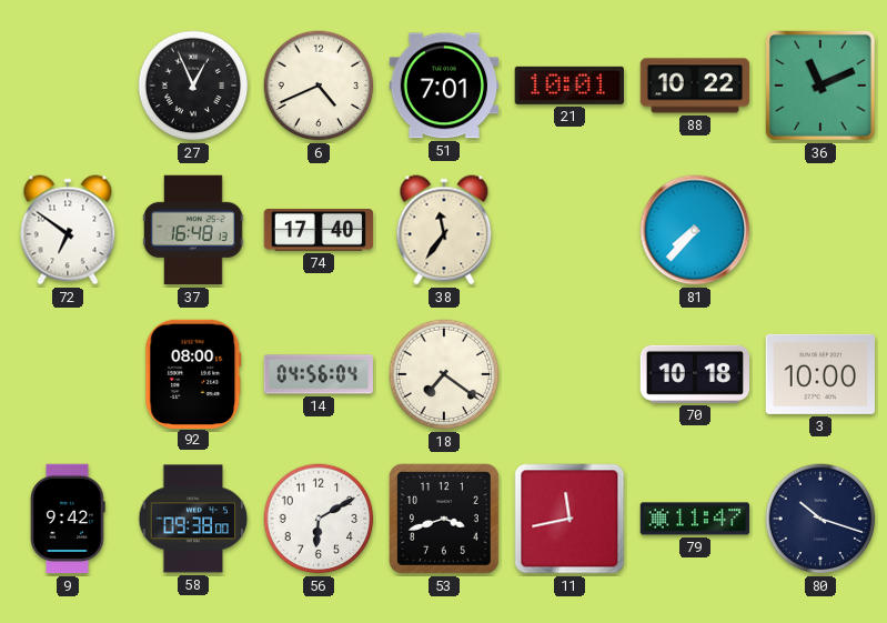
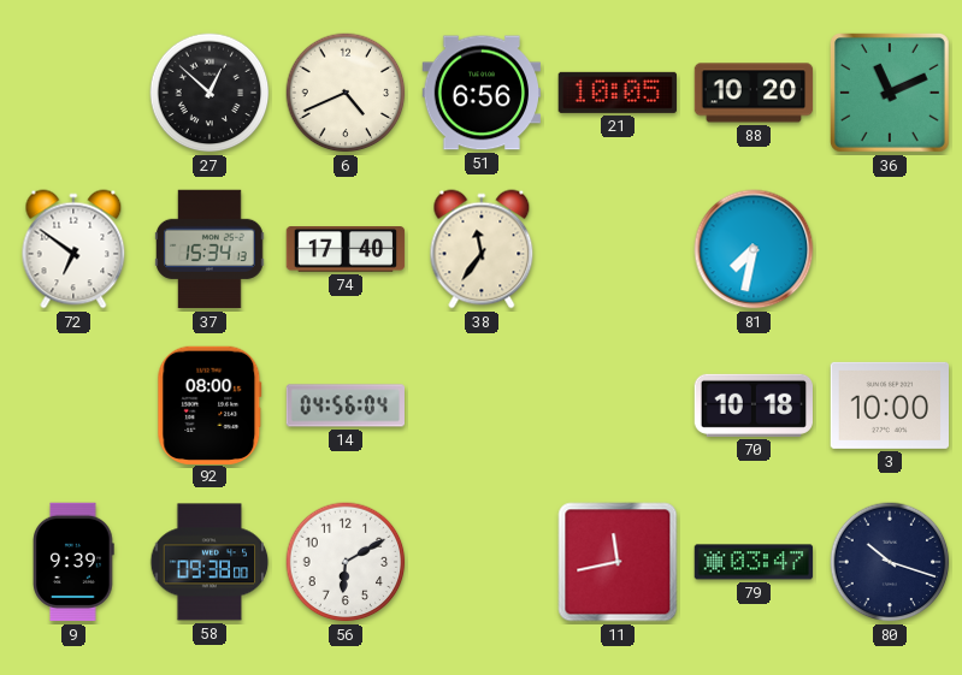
27: 12:56 -> 12:52
51: 7:01 -> 6:56
21: 10:01 -> 10:05
88: 10:22 -> 10:20
37: 16:48 -> 15:34
81: 7:37 -> 7:32
18: 7:21 -> none
9: 9:42 -> 9:39
53: 3:42 -> none
79: 11:47 -> 03:47
